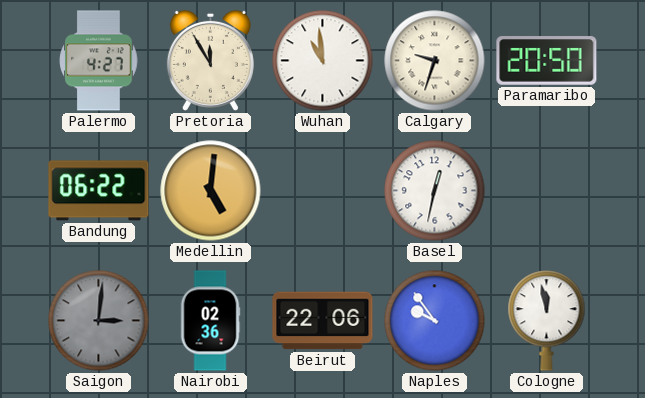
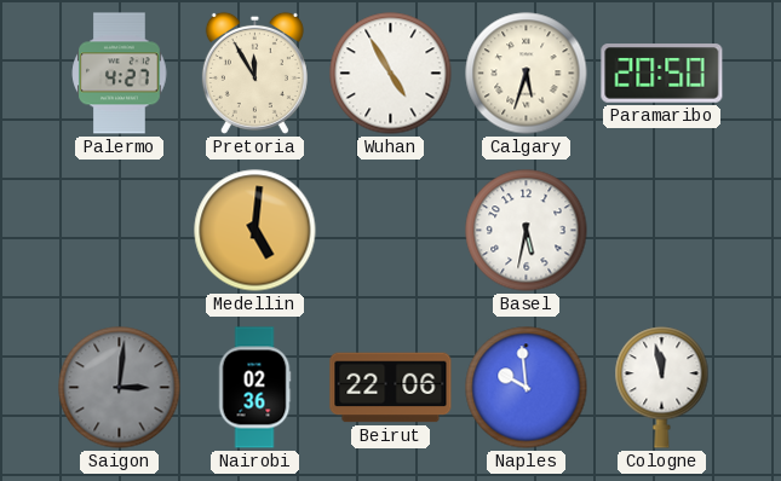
Wuhan: 10:59 -> 4:55
Calgary: 9:33 -> 5:33
Bandung: 06:22 -> none
Basel: 12:32 -> 5:32
Naples: 9:54 -> 9:59
